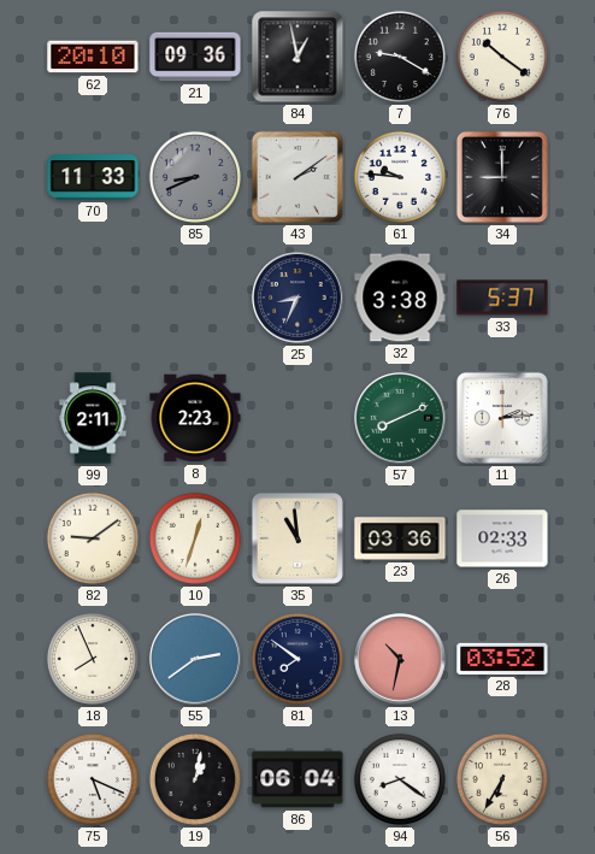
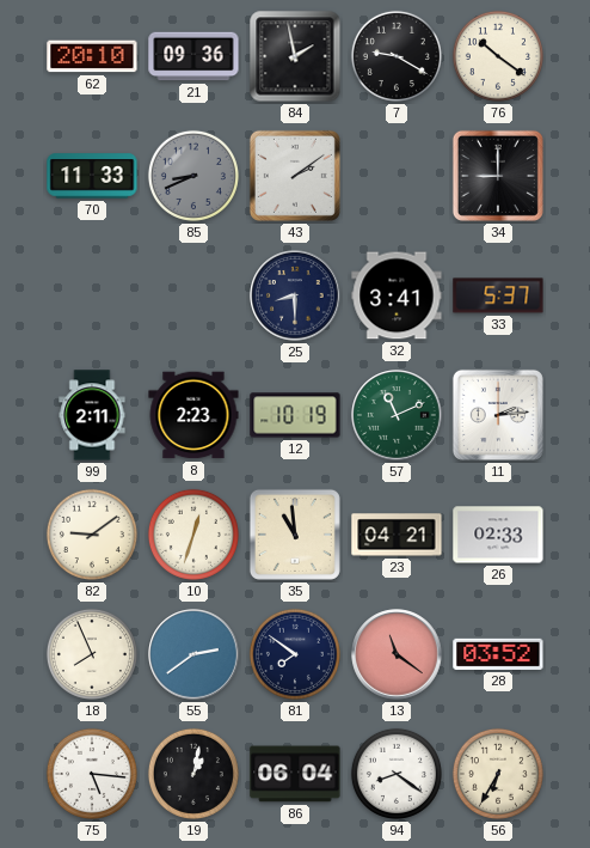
84: 12:58 -> 1:58
61: 9:46 -> none
25: 8:34 -> 8:30
32: 3:38 -> 3:41
12: none -> 10:19
57: 8:11 -> 11:11
23: 03:36 -> 04:21
13: 10:32 -> 11:21
75: 5:19 -> 5:16
